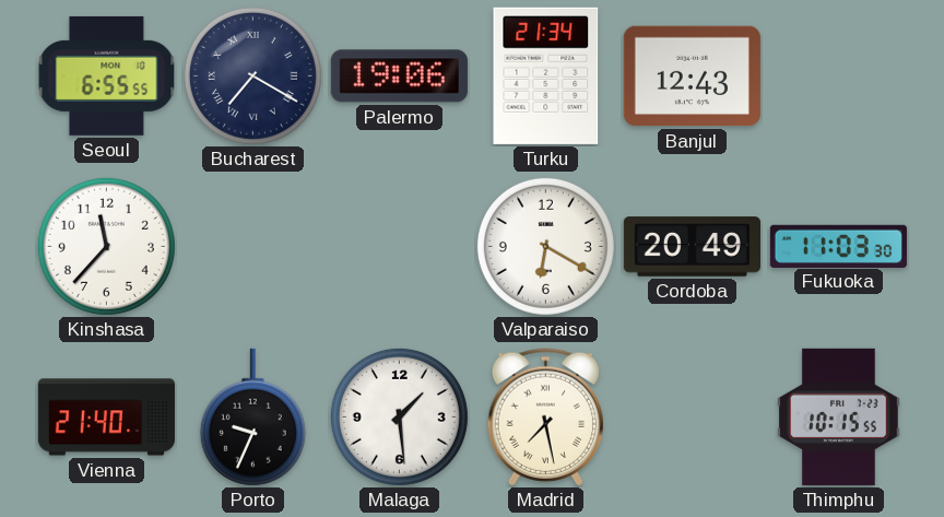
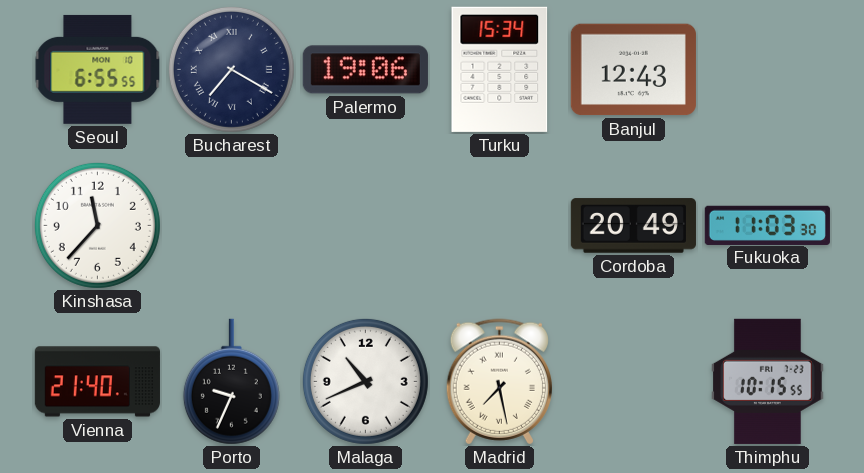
Turku: 21:34 -> 15:34
Valparaiso: 6:20 -> none
Malaga: 1:29 -> 10:41
